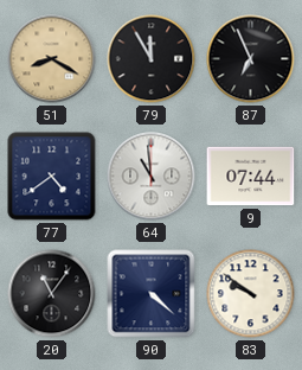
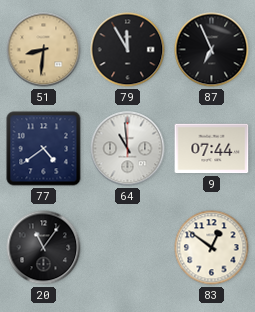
51: 8:20 -> 8:31
90: 4:22 -> none
83: 9:51 -> 12:51
